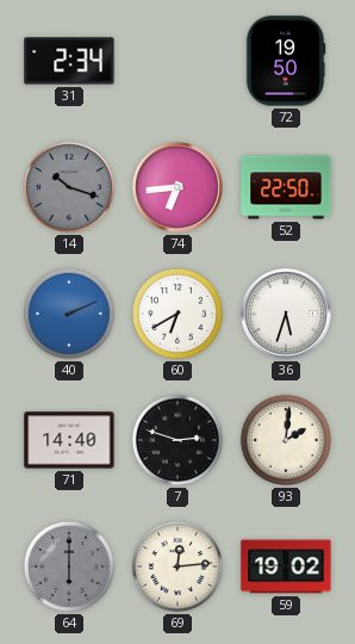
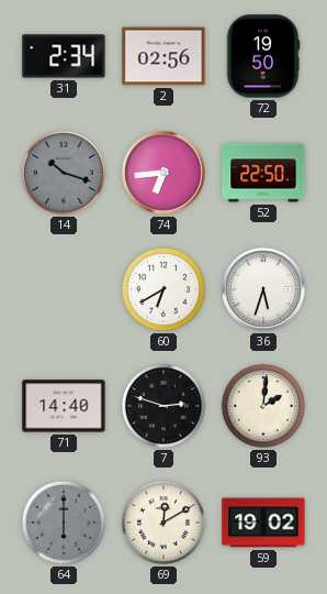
2: none -> 02:56
40: 2:11 -> none
69: 12:14 -> 12:10
